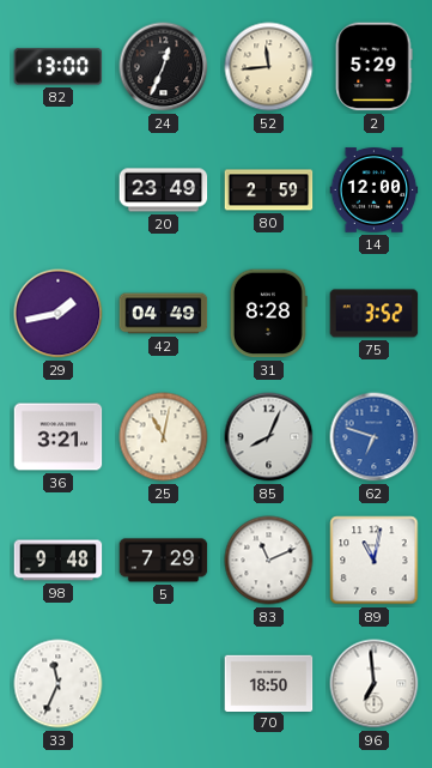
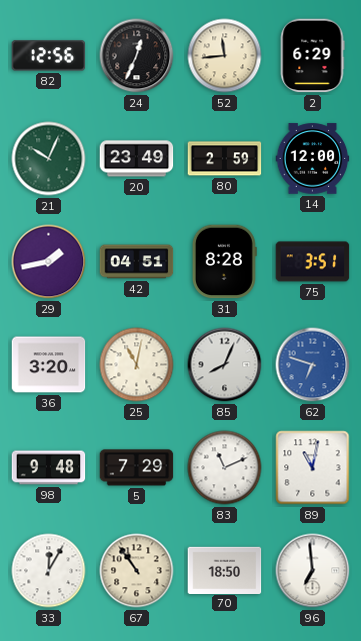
82: 13:00 -> 12:56
2: 5:29 -> 6:29
21: none -> 10:04
42: 04:49 -> 04:51
75: 3:52 -> 3:51
36: 3:21 -> 3:20
33: 11:34 -> 12:05
67: none -> 10:54
